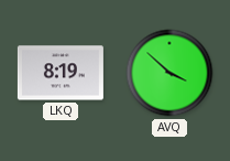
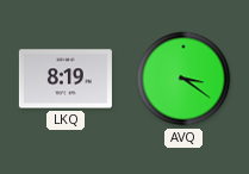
AVQ: 3:52 -> 3:21
